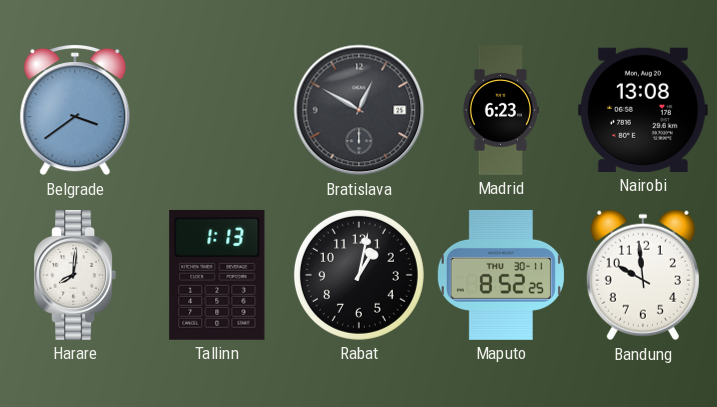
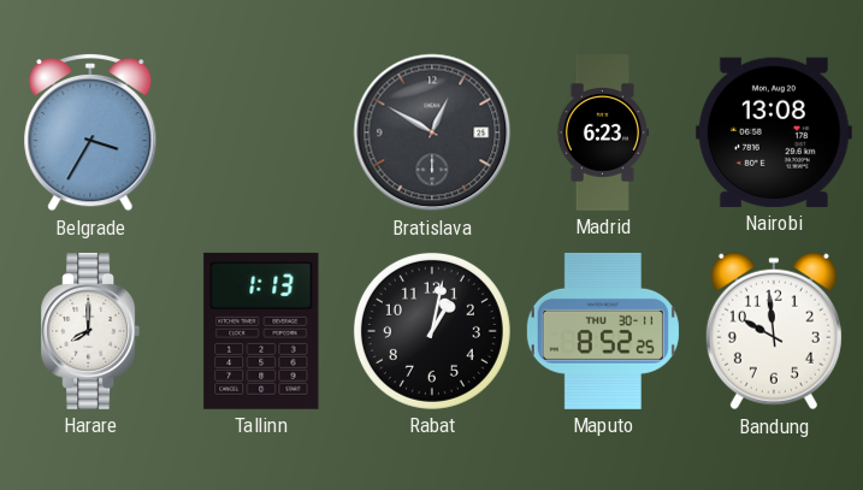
Belgrade: 3:39 -> 3:35
Harare: 8:01 -> 8:00
